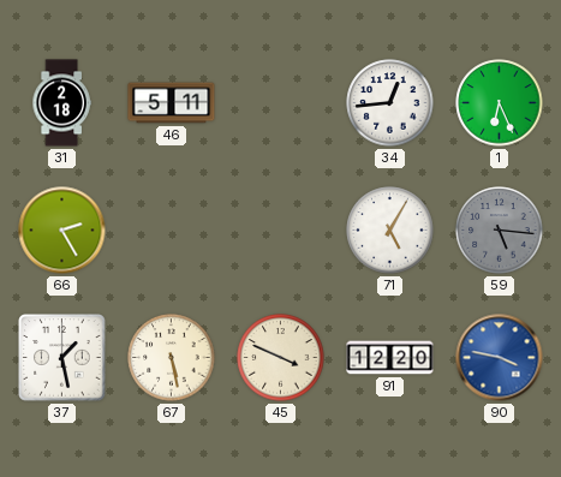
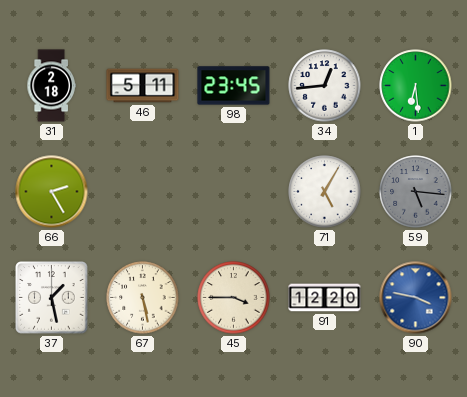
98: none -> 23:45
1: 6:26 -> 6:29
45: 3:49 -> 3:45
